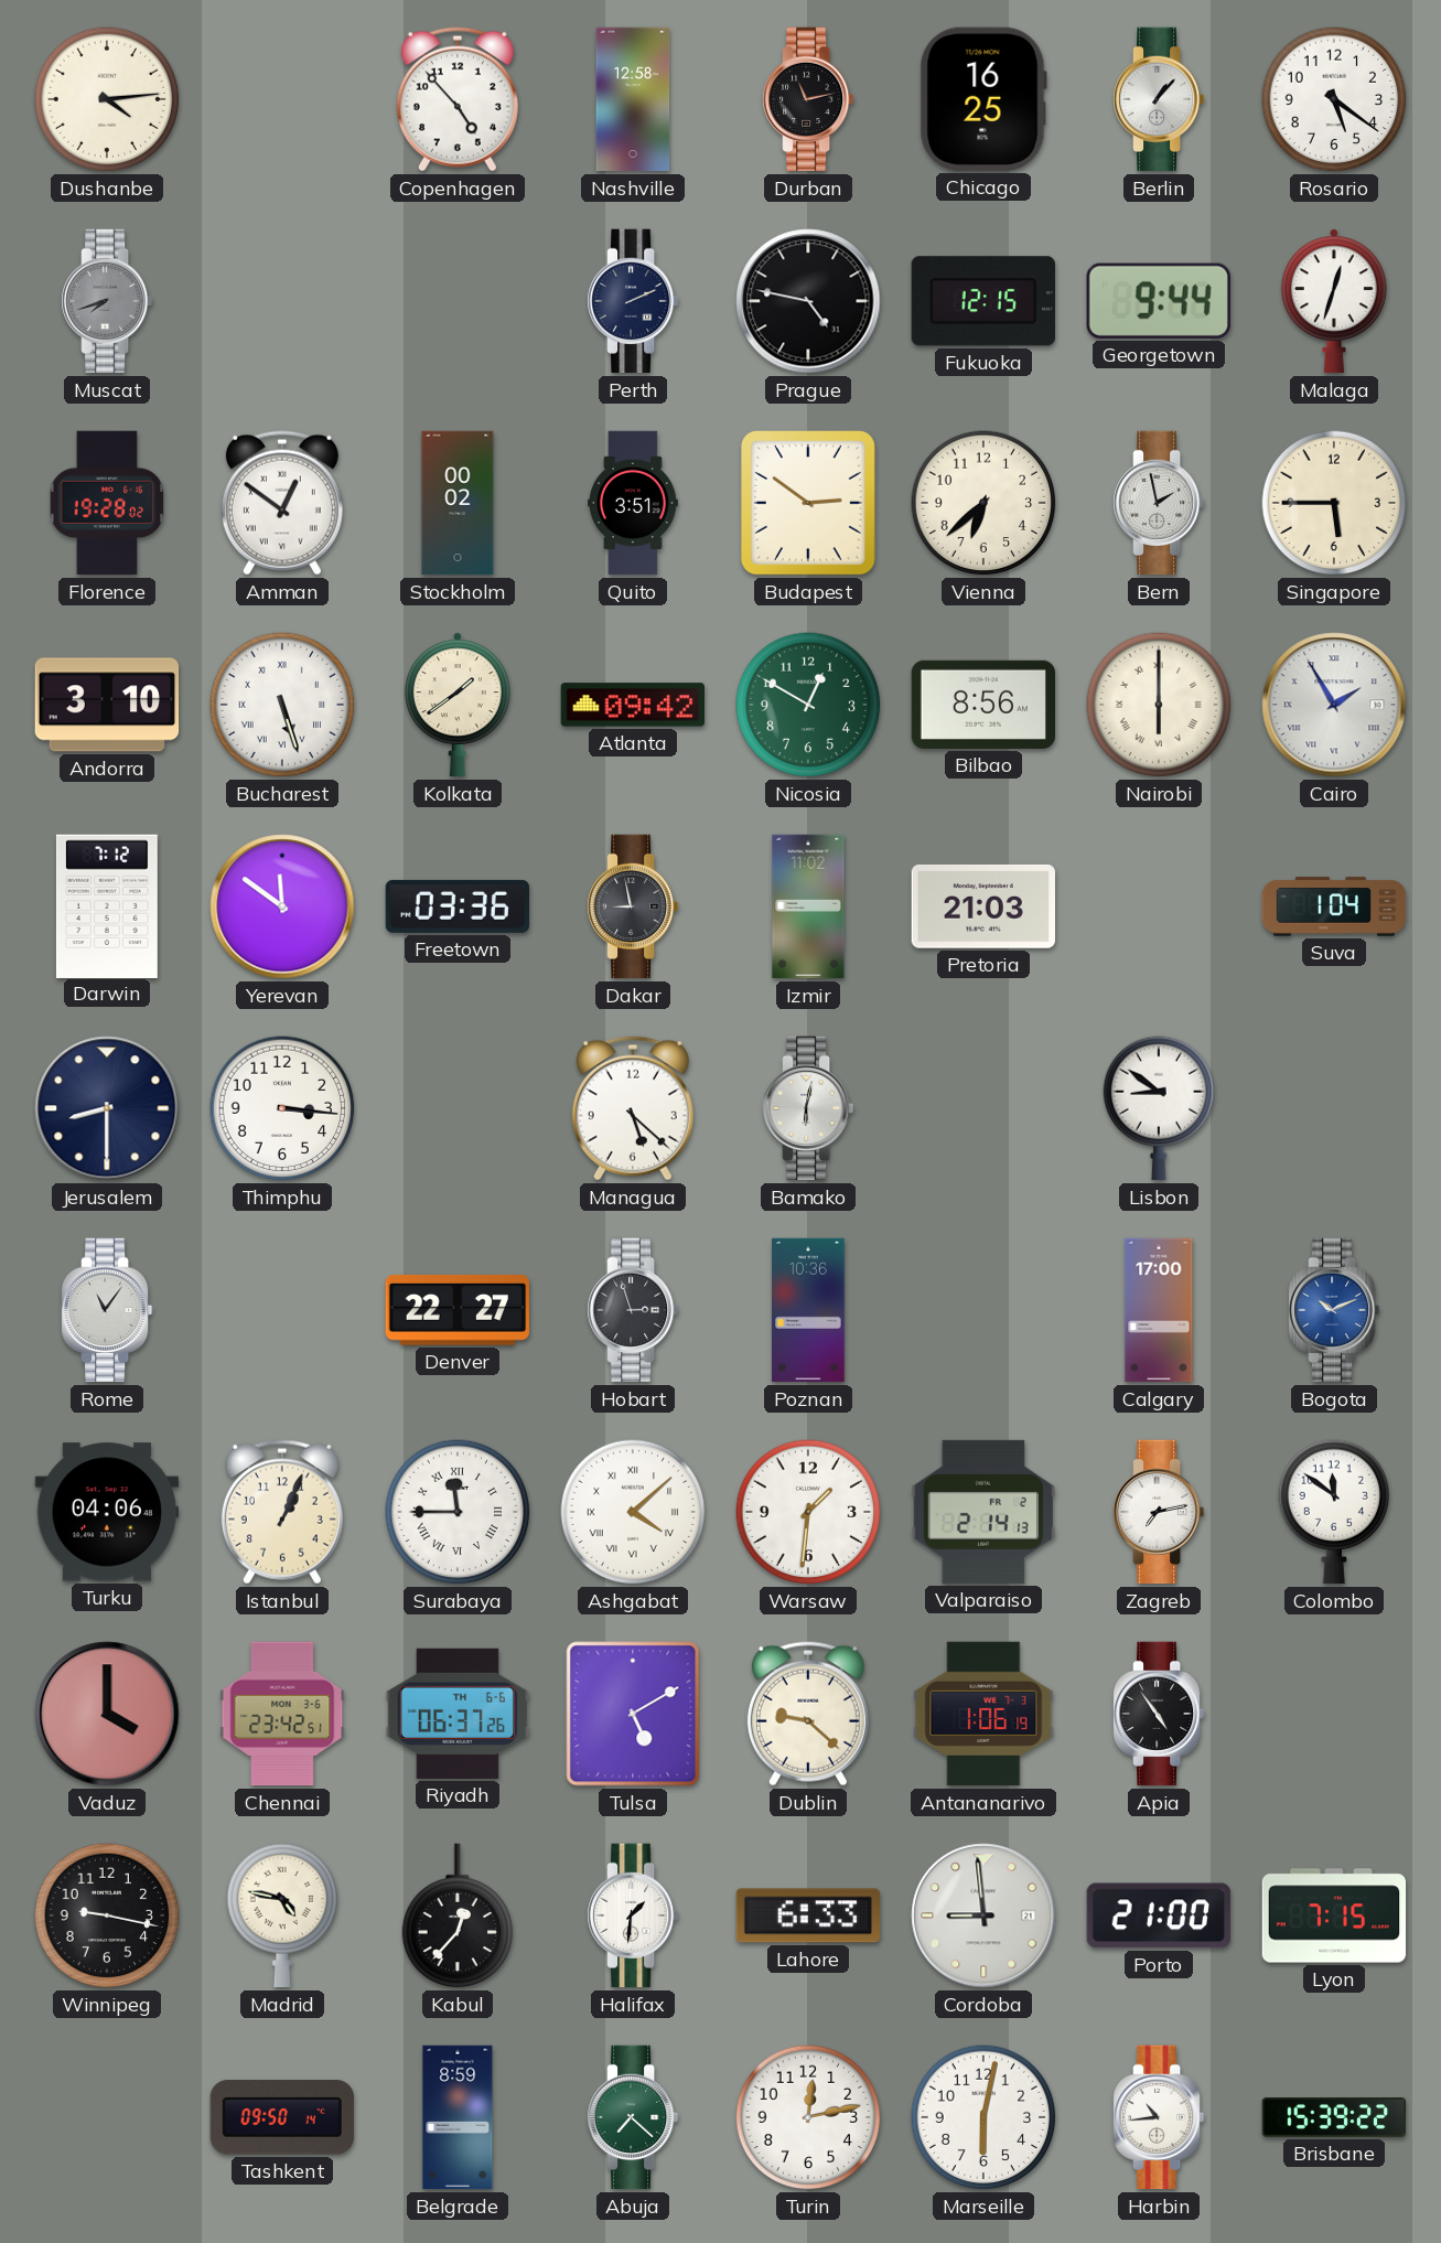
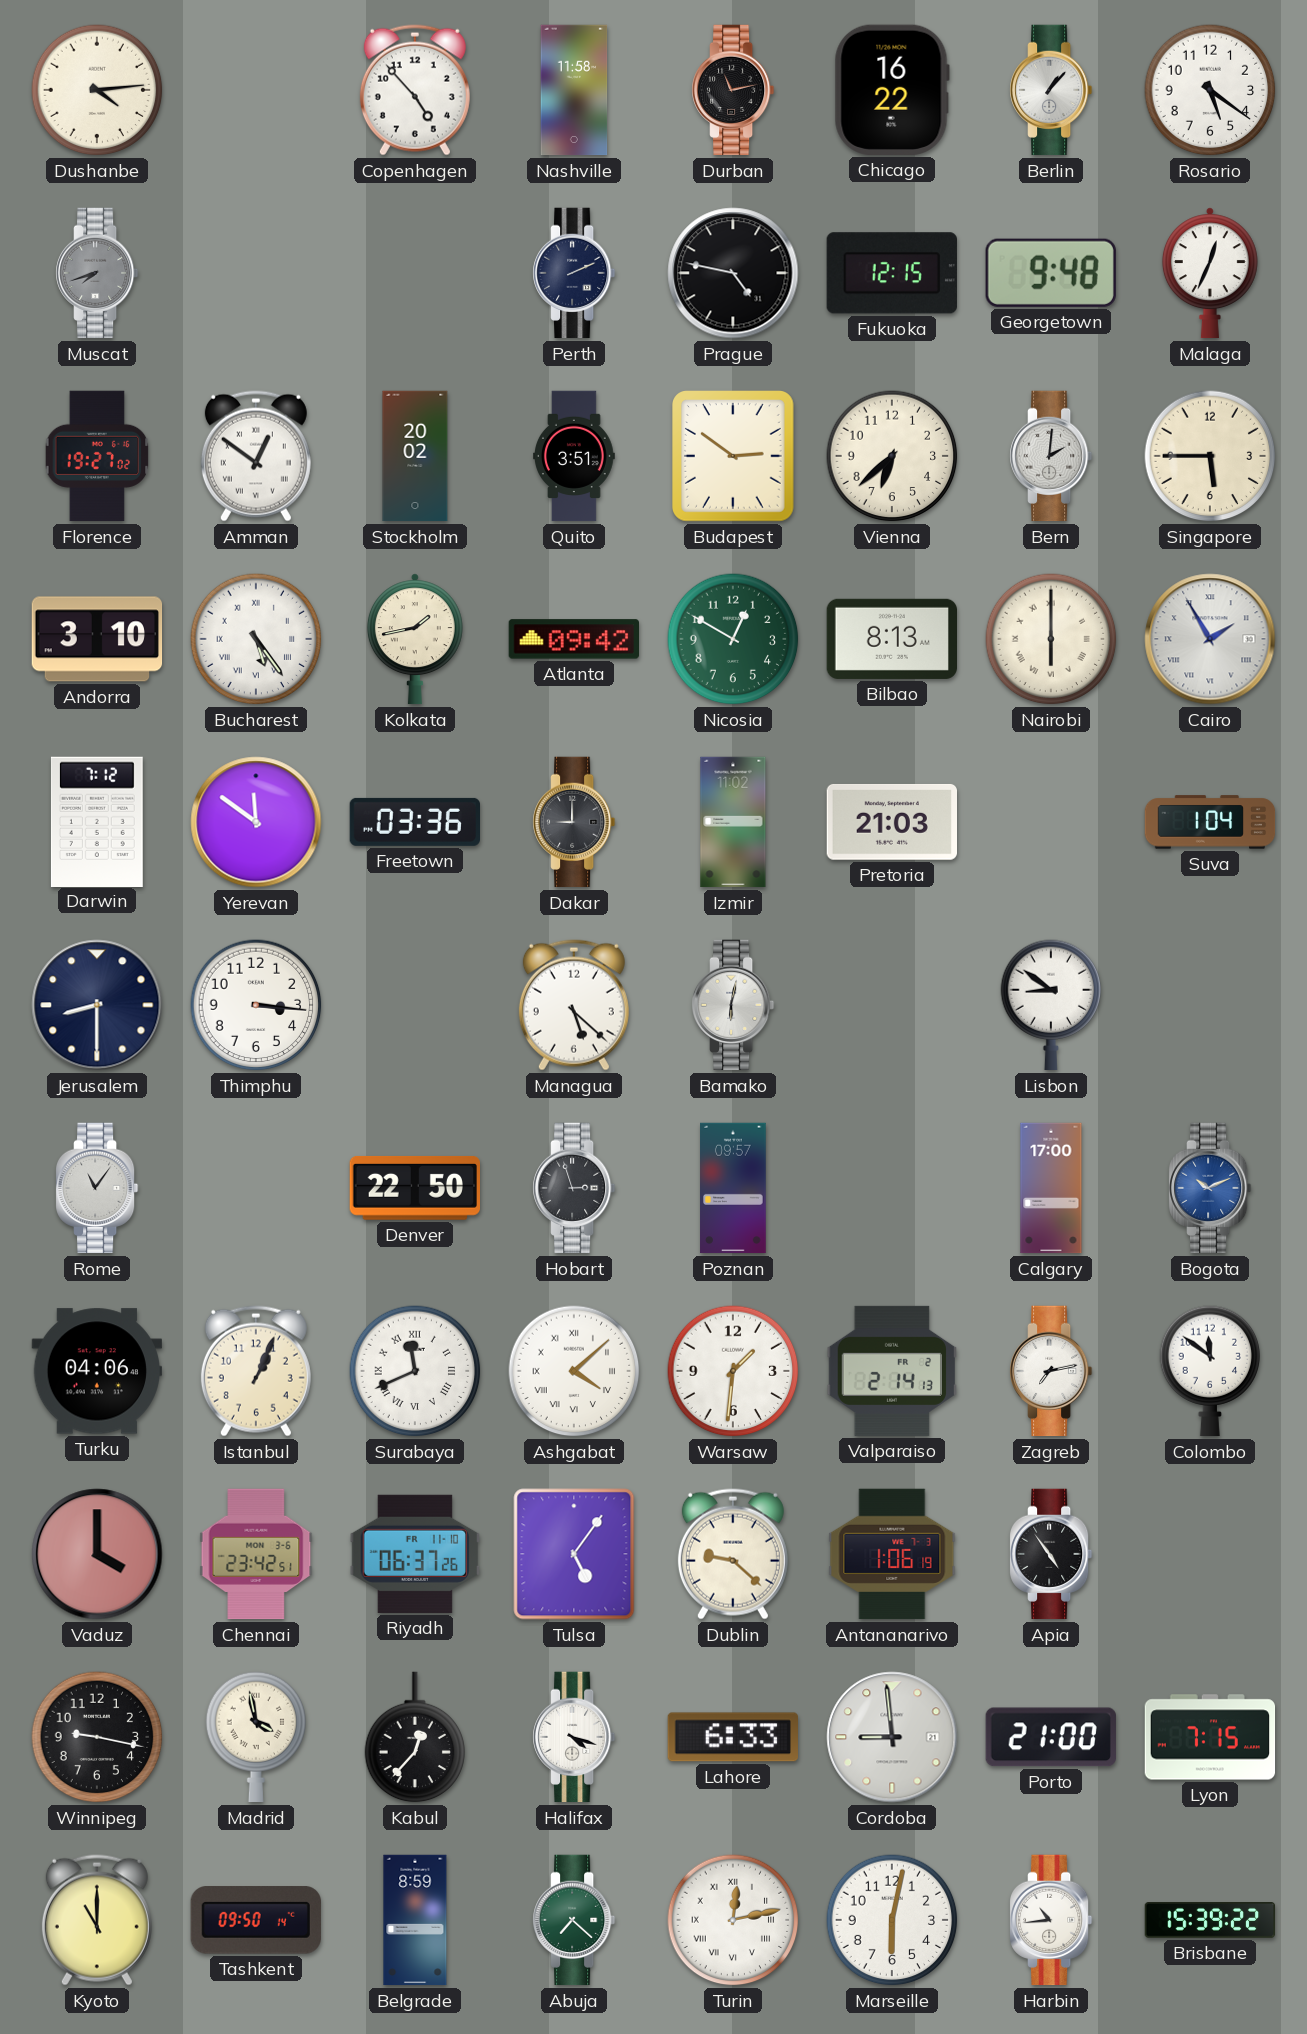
Nashville: 12:58 -> 11:58
Chicago: 16:25 -> 16:22
Georgetown: 9:44 -> 9:48
Malaga: 12:33 -> 12:34
Florence: 19:28 -> 19:27
Stockholm: 00:02 -> 20:02
Bern: 1:58 -> 2:01
Bucharest: 5:27 -> 5:24
Kolkata: 1:39 -> 1:43
Bilbao: 8:56 -> 8:13
Dakar: 8:58 -> 9:00
Denver: 22:27 -> 22:50
Poznan: 10:36 -> 09:57
Surabaya: 11:45 -> 11:41
Riyadh date: TH 6-6 -> FR 11-10
Tulsa: 5:10 -> 5:06
Madrid: 4:47 -> 3:58
Halifax: 1:31 -> 4:18
Kyoto: none -> 11:00
Turin numerals: Arabic -> Roman
